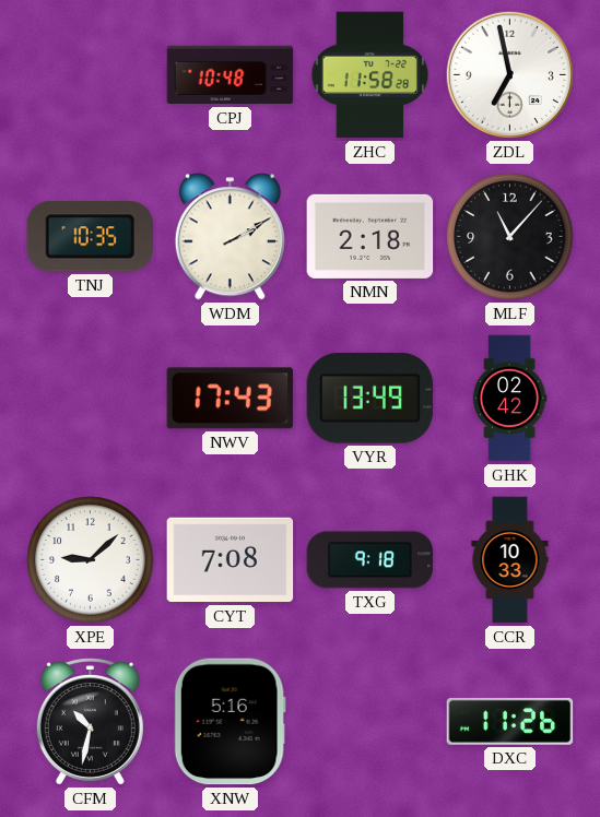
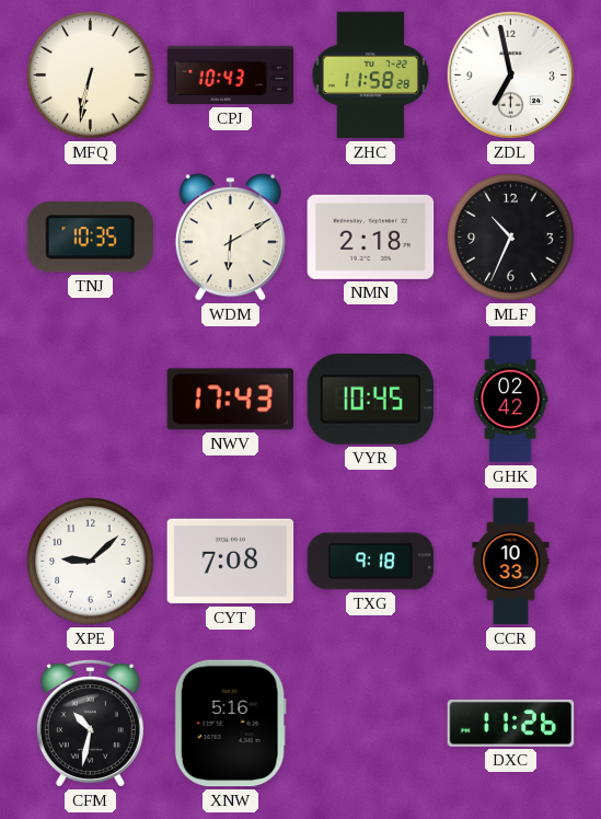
MFQ: none -> 6:32
CPJ: 10:48 -> 10:43
WDM: 2:10 -> 6:10
MLF: 11:07 -> 10:34
VYR: 13:49 -> 10:45
